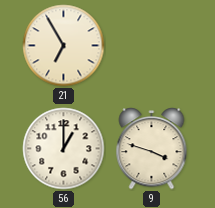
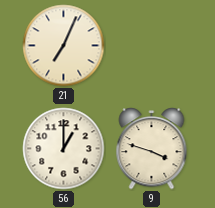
21: 6:55 -> 7:04
